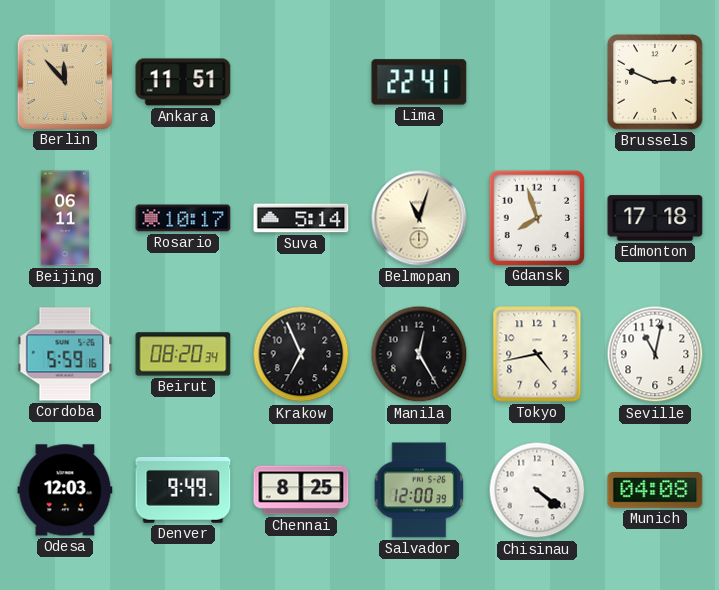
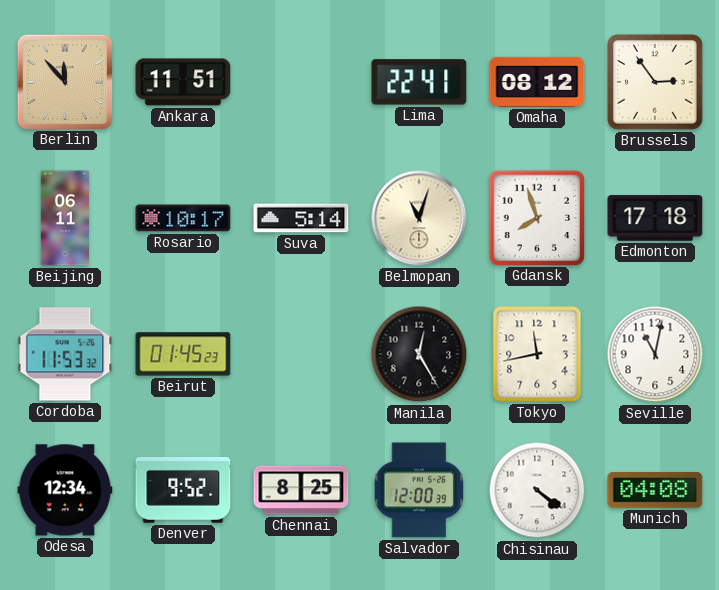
Omaha: none -> 08:12
Brussels: 2:49 -> 2:54
Cordoba: 5:59 -> 11:53
Beirut: 08:20 -> 01:45
Krakow: 6:56 -> none
Tokyo: 4:43 -> 11:43
Odesa: 12:03 -> 12:34
Denver: 9:49 -> 9:52
